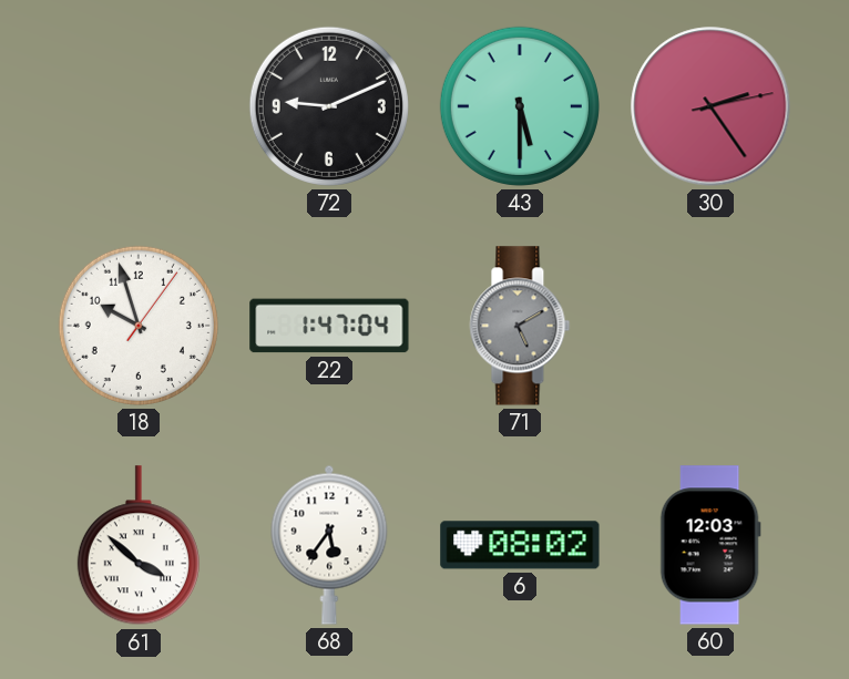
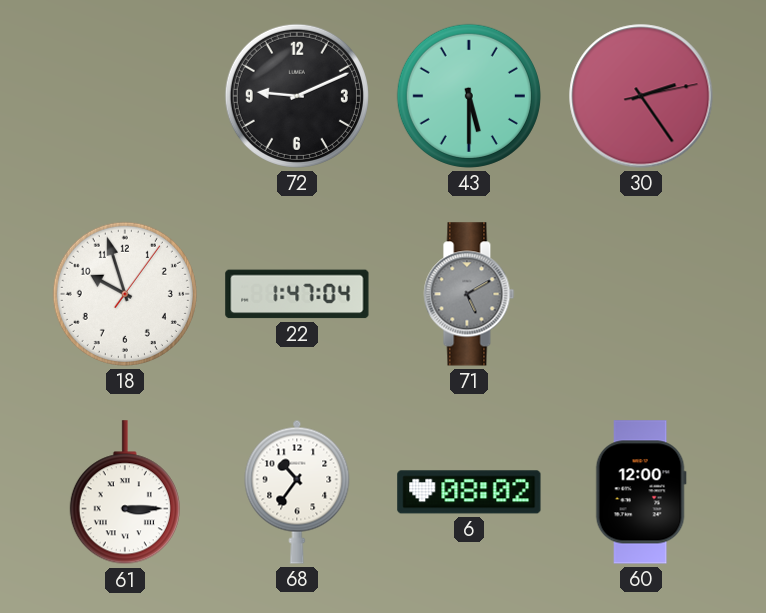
61: 3:52 -> 3:15
68: 5:36 -> 10:36
60: 12:03 -> 12:00
